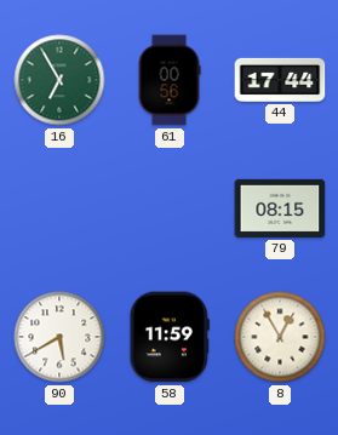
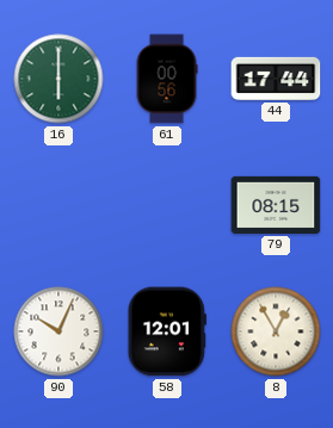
16: 6:55 -> 6:00
90: 5:40 -> 10:04
58: 11:59 -> 12:01
